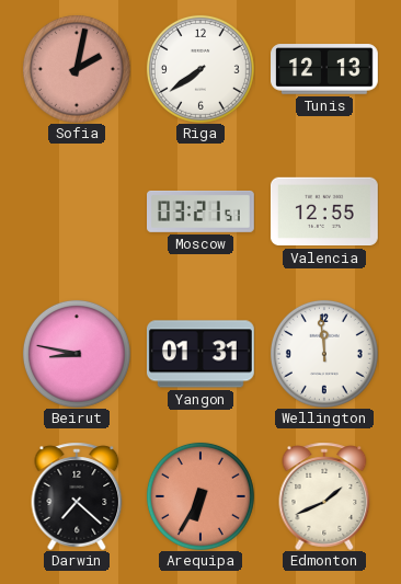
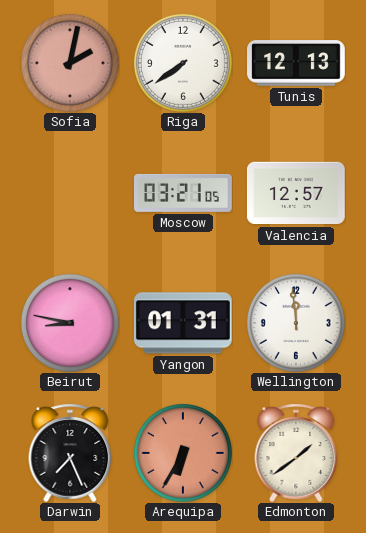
Moscow: 03:21:51 -> 03:21:05
Valencia: 12:55 -> 12:57
Darwin: 7:22 -> 7:26
Edmonton: 1:41 -> 1:39
